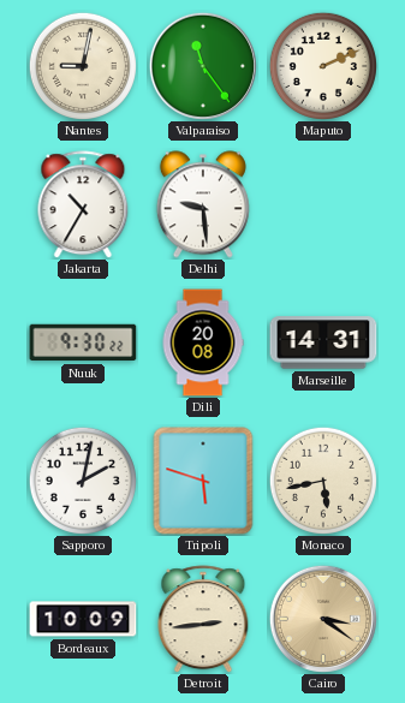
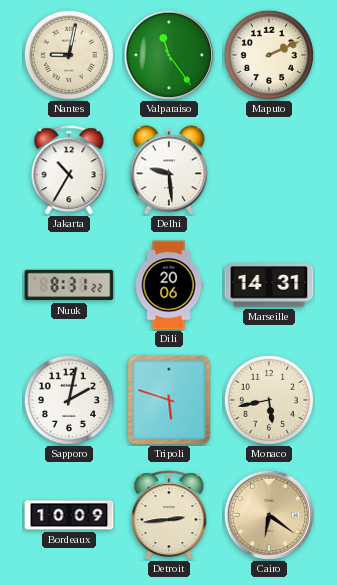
Nuuk: 9:30 -> 8:31
Dili: 20:08 -> 20:06
Cairo: 3:21 -> 6:21
